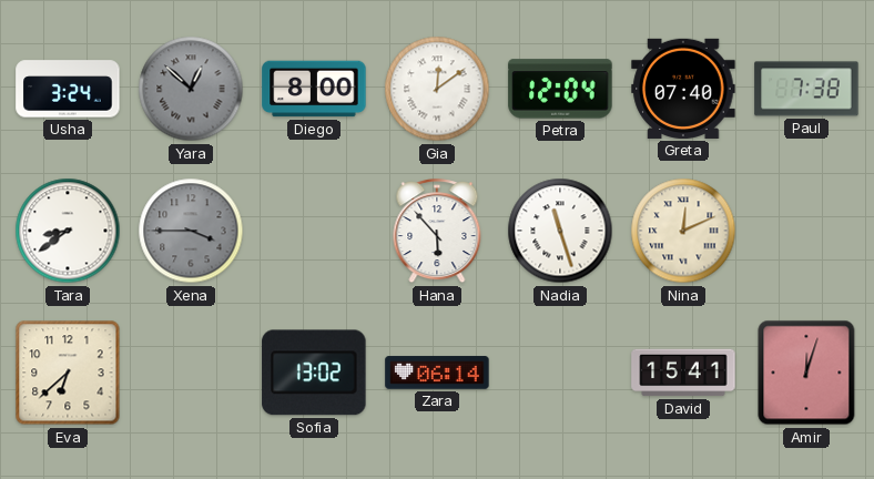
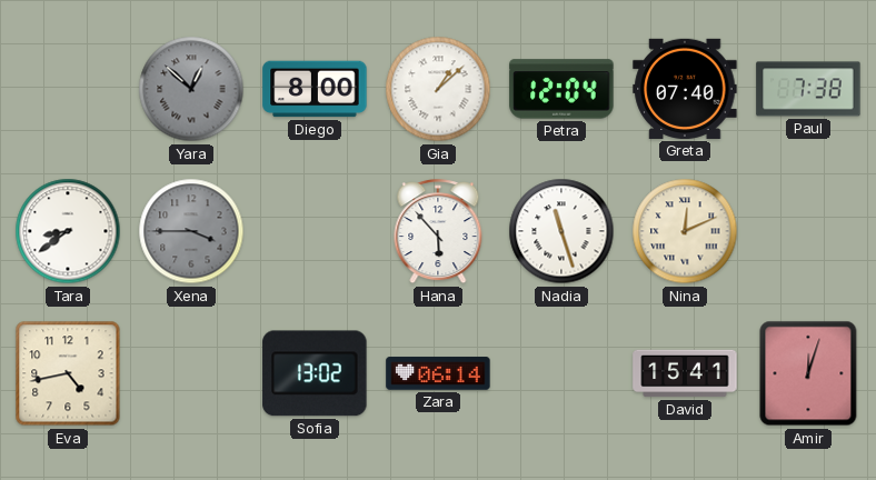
Usha: 3:24 -> none
Gia: 12:09 -> 1:08
Eva: 6:38 -> 4:43
